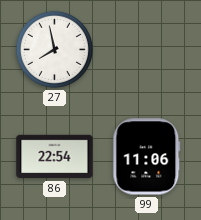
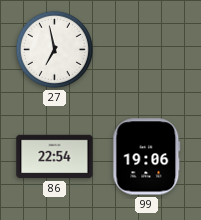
27: 7:58 -> 6:58
99: 11:06 -> 19:06
